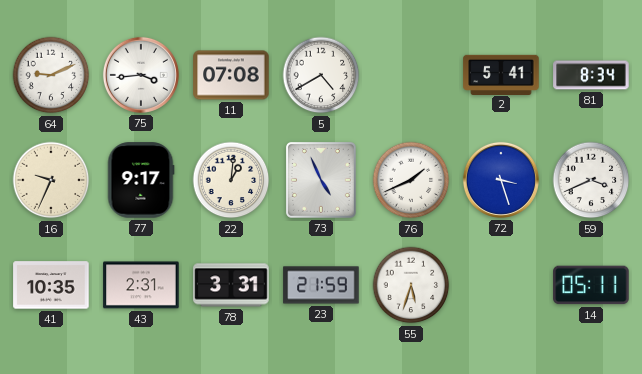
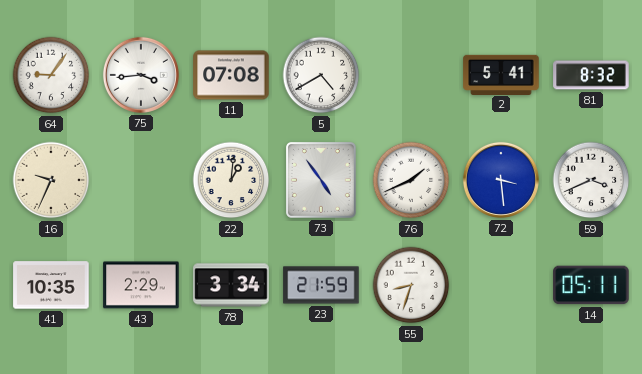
64: 9:11 -> 9:06
81: 8:34 -> 8:32
77: 9:17 -> none
73: 4:56 -> 4:54
72: 3:27 -> 3:29
43: 2:31 -> 2:29
78: 3:31 -> 3:34
55: 5:33 -> 8:33
